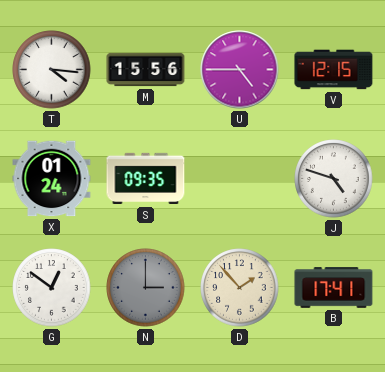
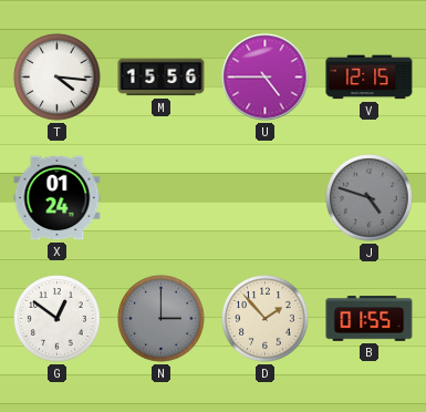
S: 09:35 -> none
J dial: white -> grey
B: 17:41 -> 01:55
